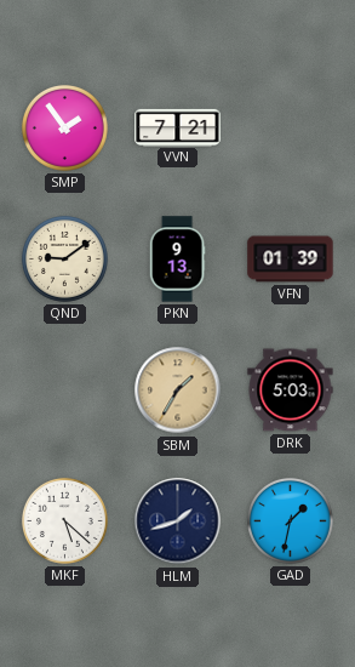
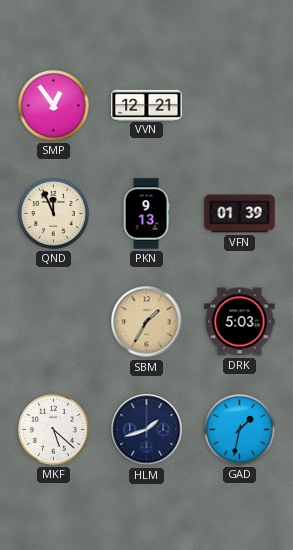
SMP: 1:54 -> 12:54
VVN: 7:21 -> 12:21
QND: 9:09 -> 11:56
